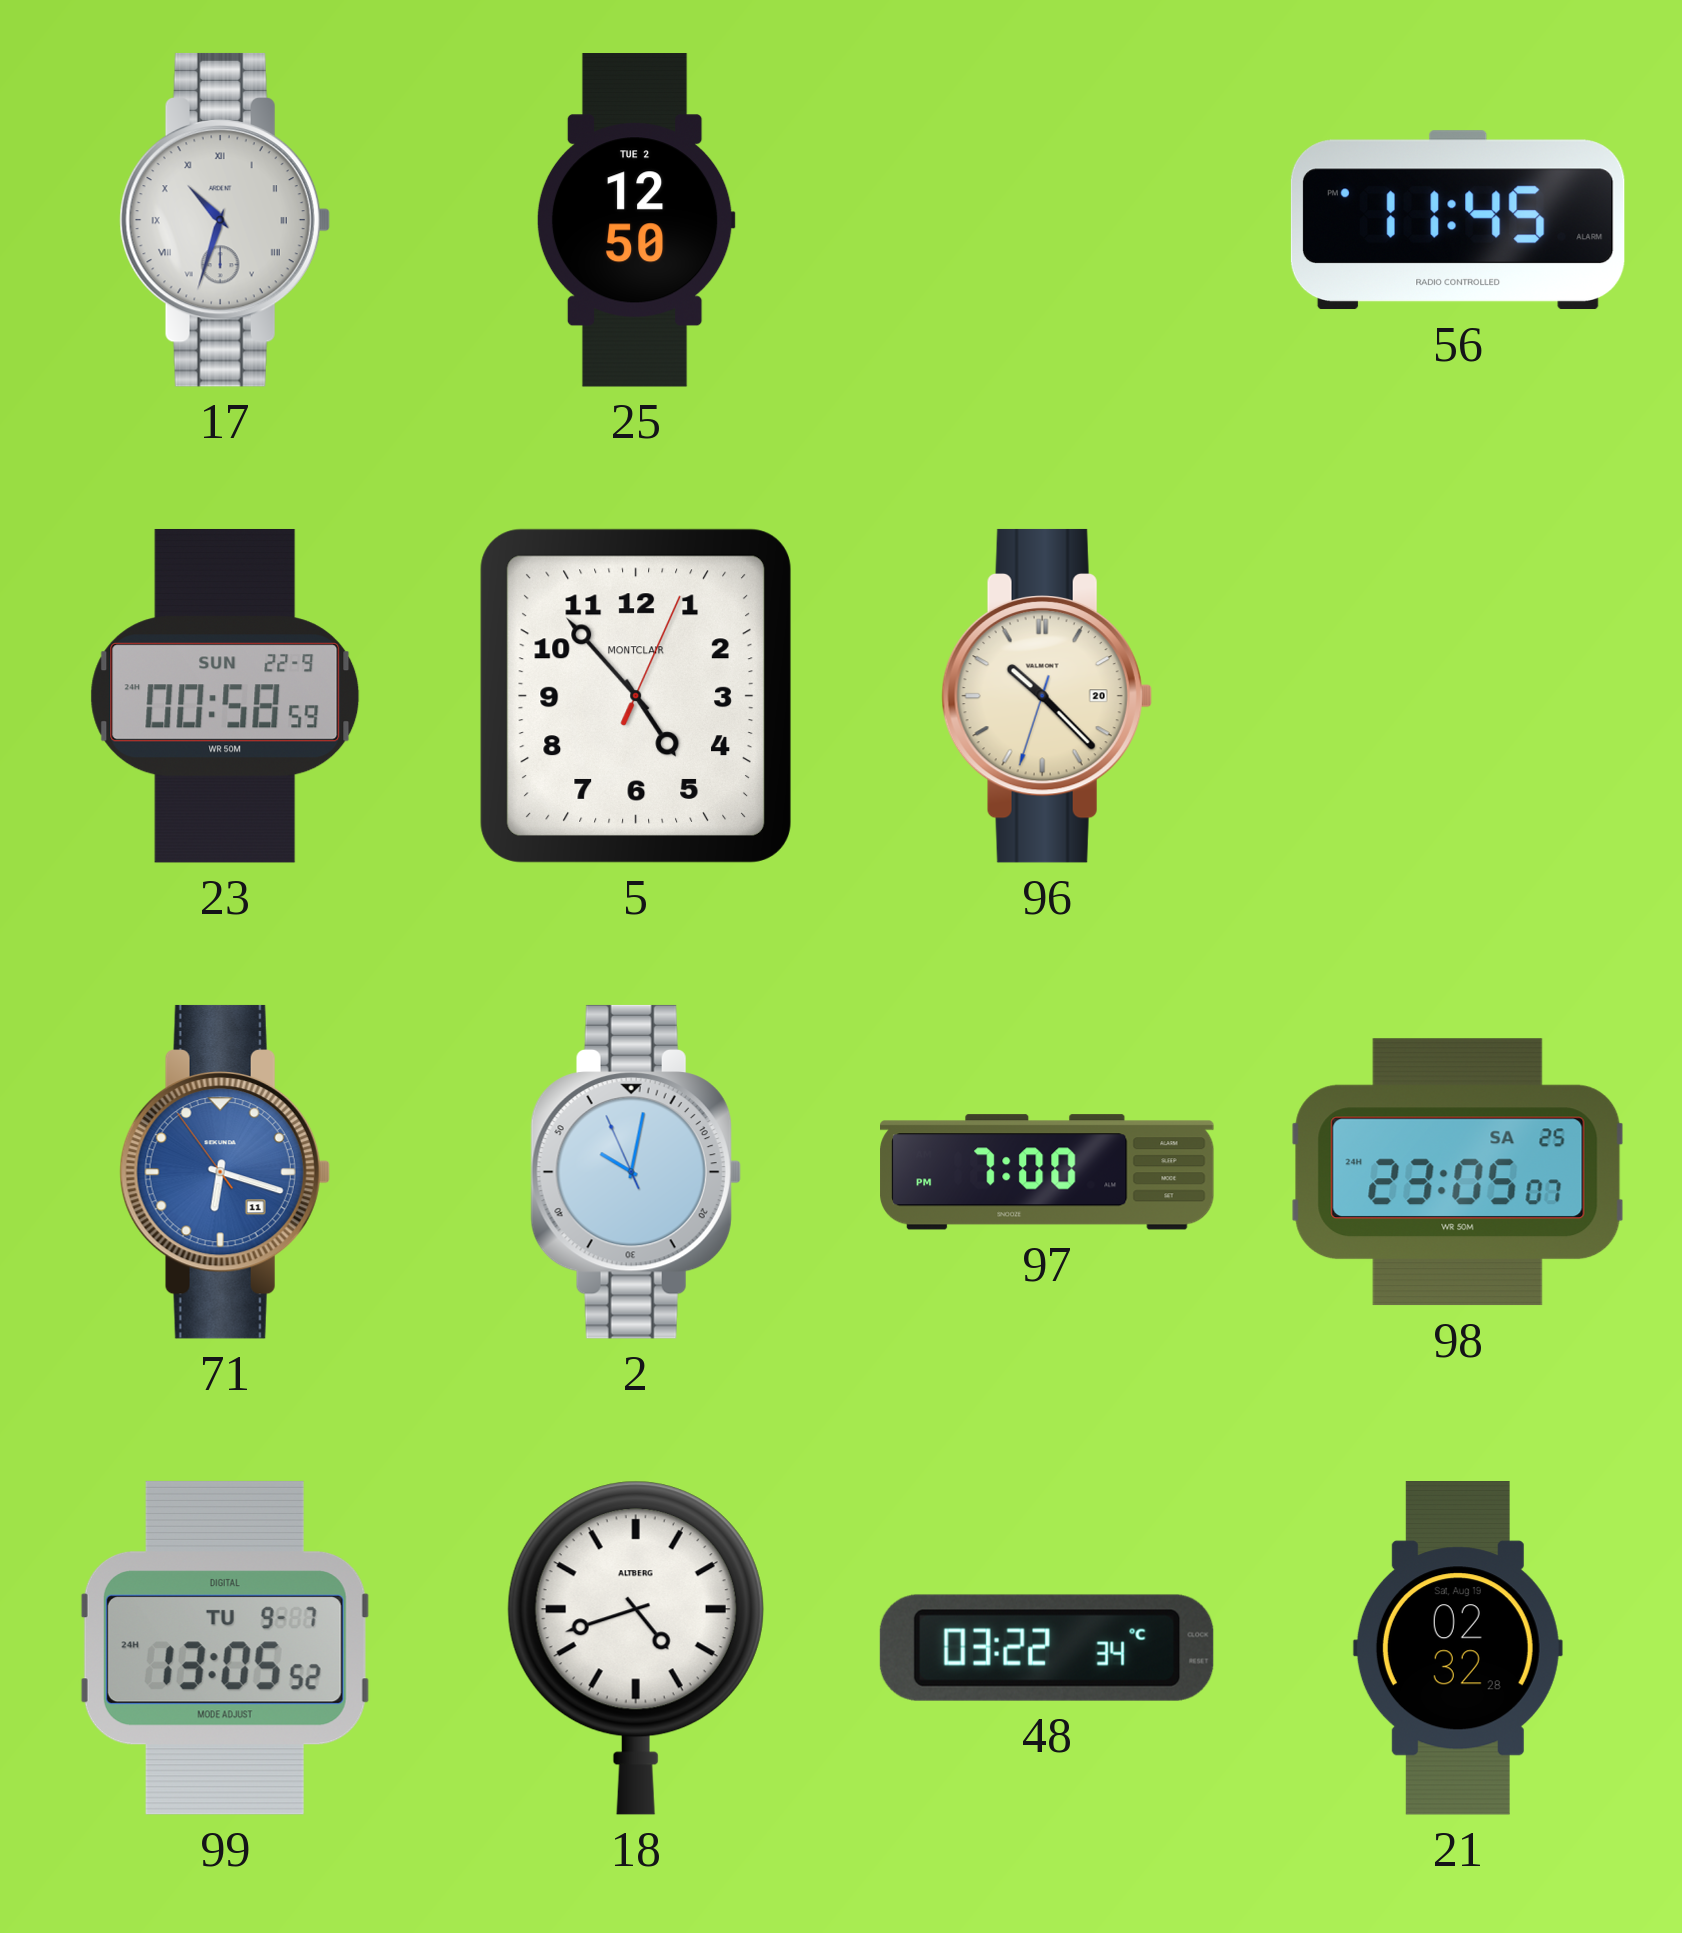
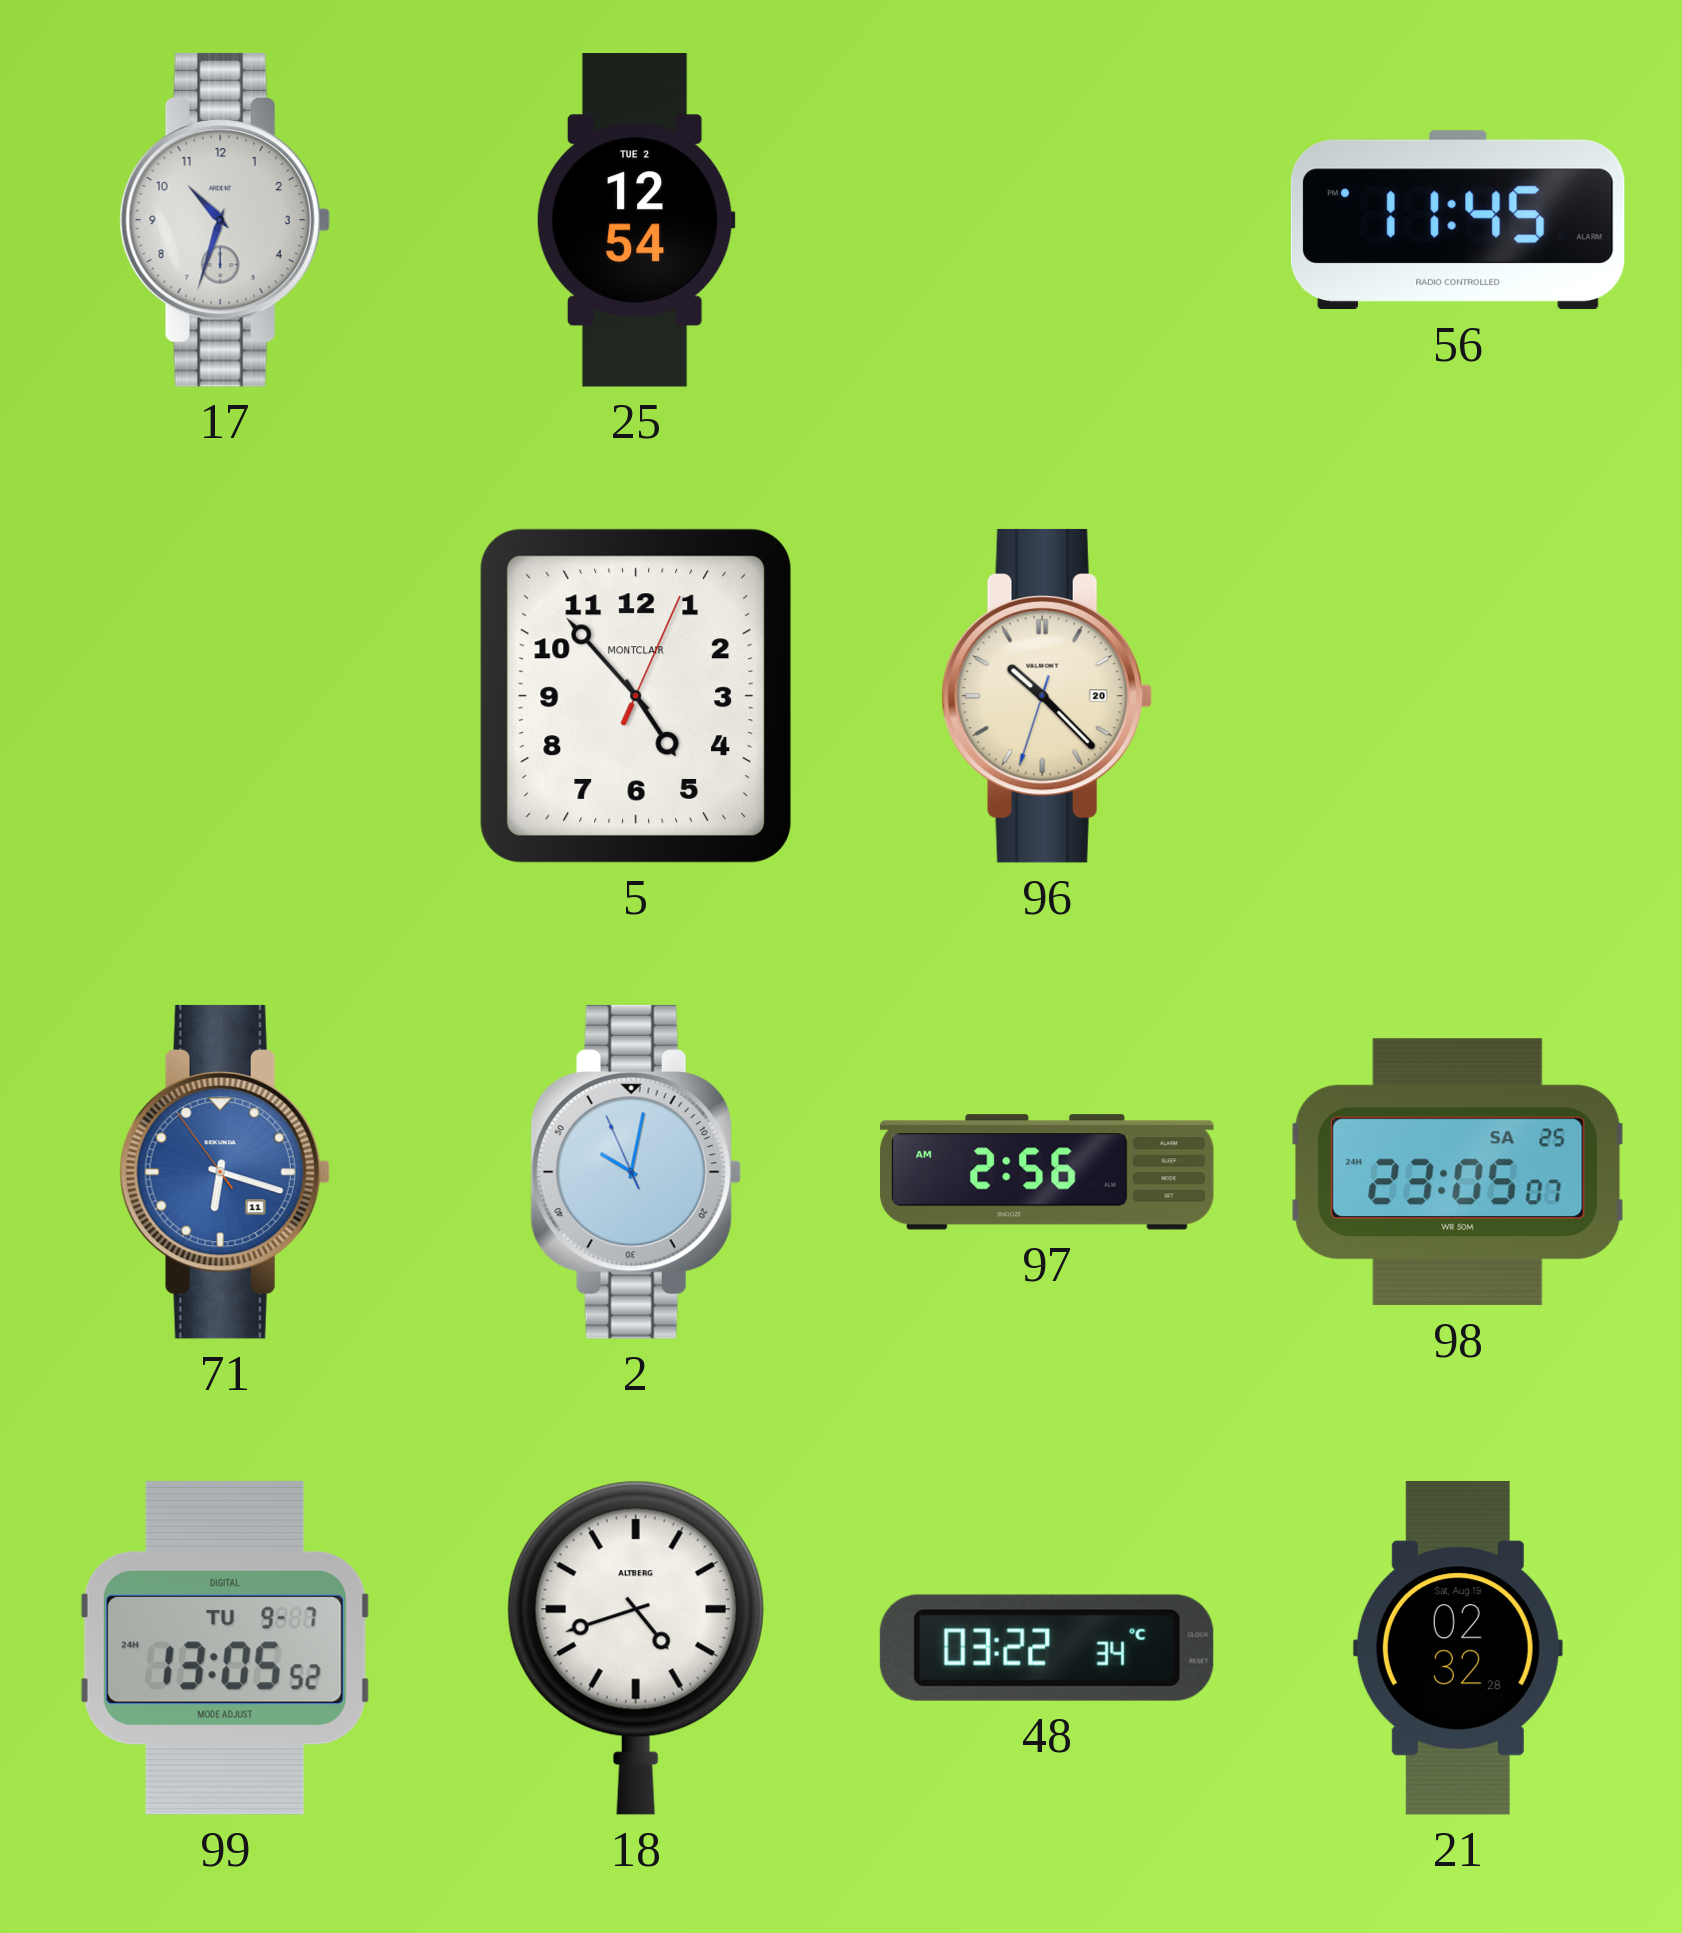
17 numerals: Roman -> Arabic
25: 12:50 -> 12:54
23: 00:58 -> none
97: 7:00 -> 2:56
